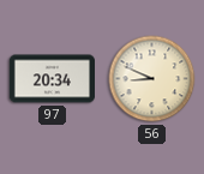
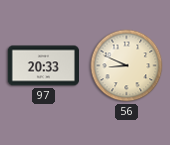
97: 20:34 -> 20:33
